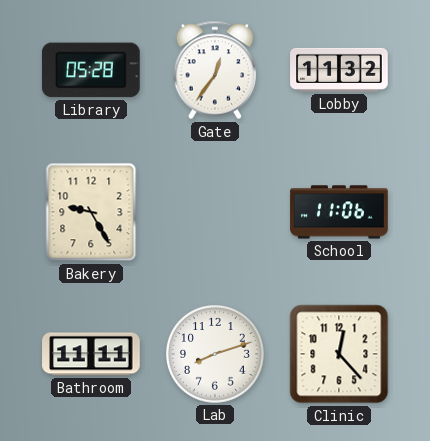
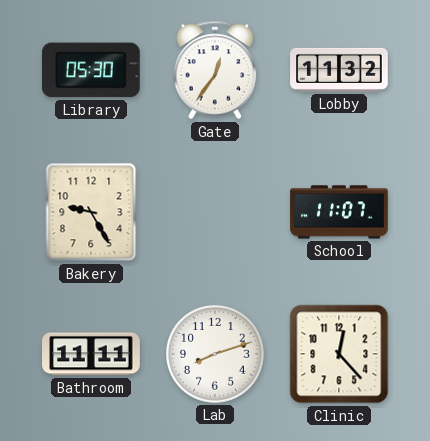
Library: 05:28 -> 05:30
School: 11:06 -> 11:07
